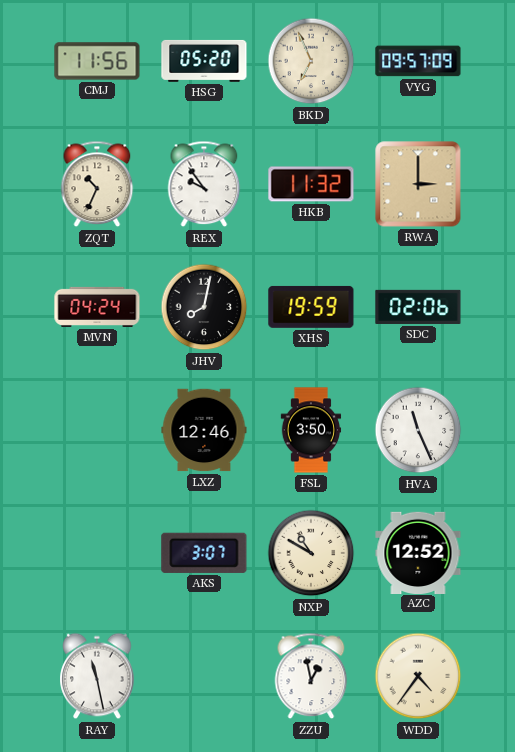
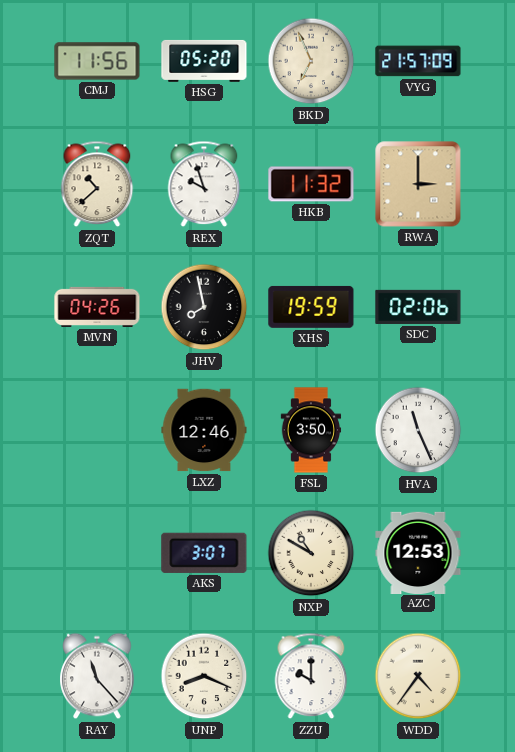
VYG: 09:57 -> 21:57
ZQT: 10:34 -> 10:38
REX: 9:54 -> 9:57
MVN: 04:24 -> 04:26
JHV: 8:02 -> 7:58
AZC: 12:52 -> 12:53
RAY: 11:28 -> 11:23
UNP: none -> 8:19
ZZU: 12:58 -> 10:00
